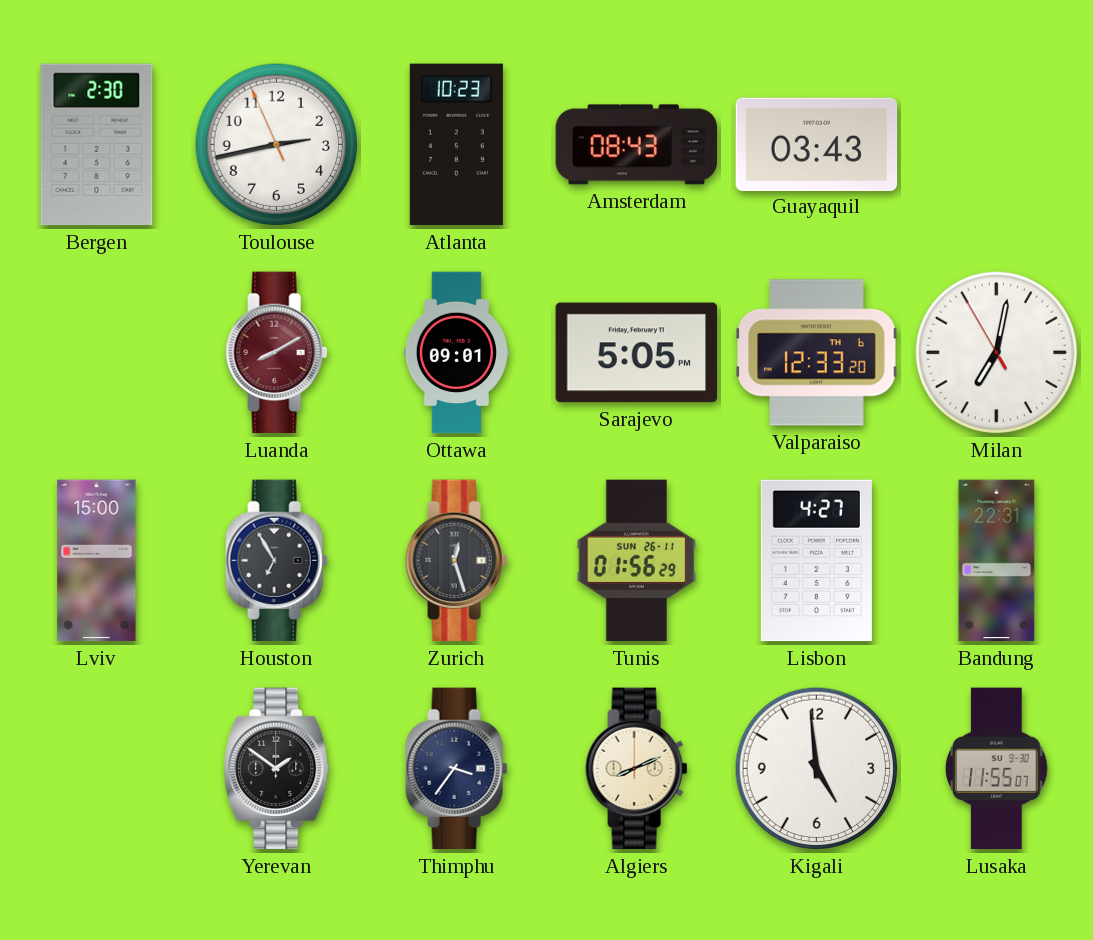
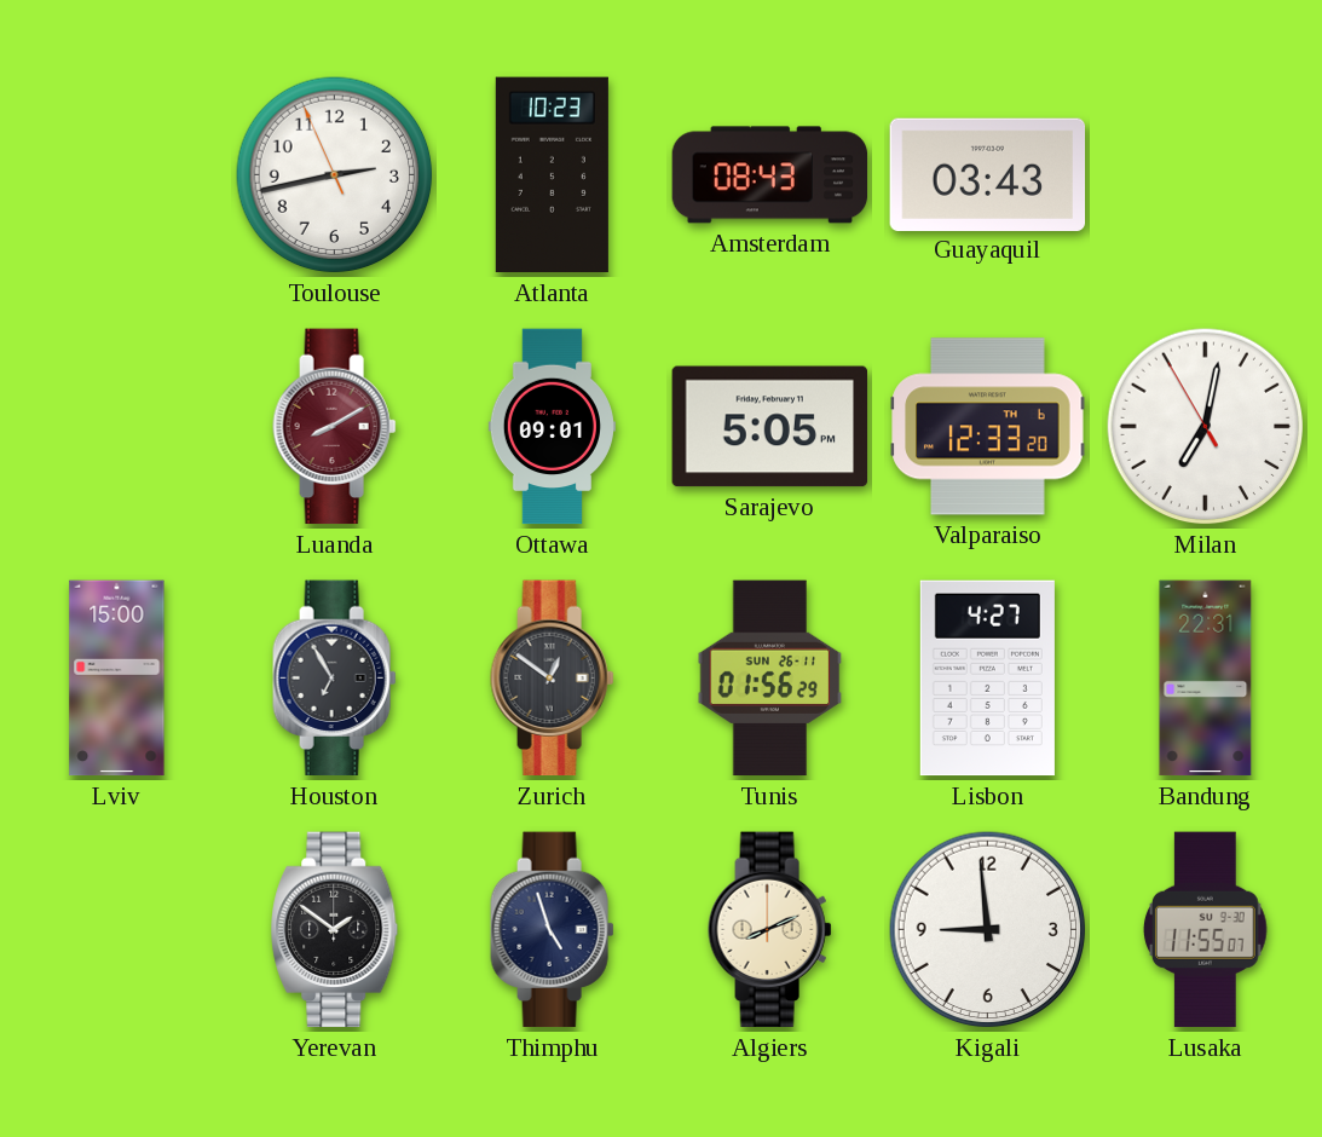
Bergen: 2:30 -> none
Zurich: 12:27 -> 12:51
Thimphu: 3:36 -> 4:57
Kigali: 4:59 -> 8:59
